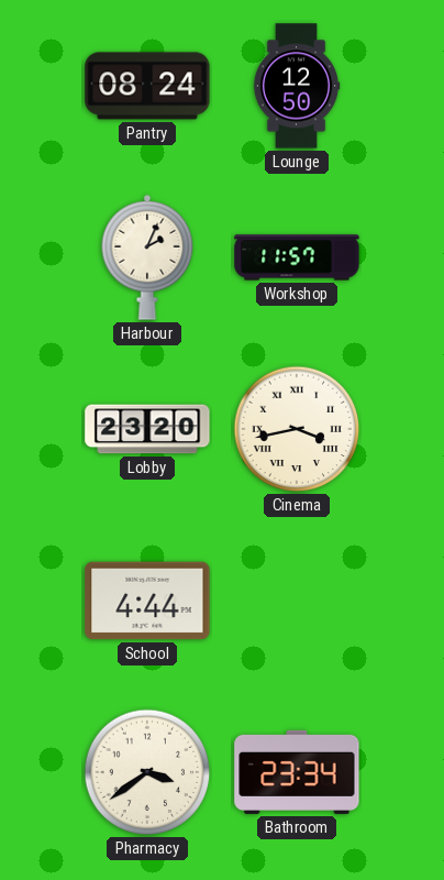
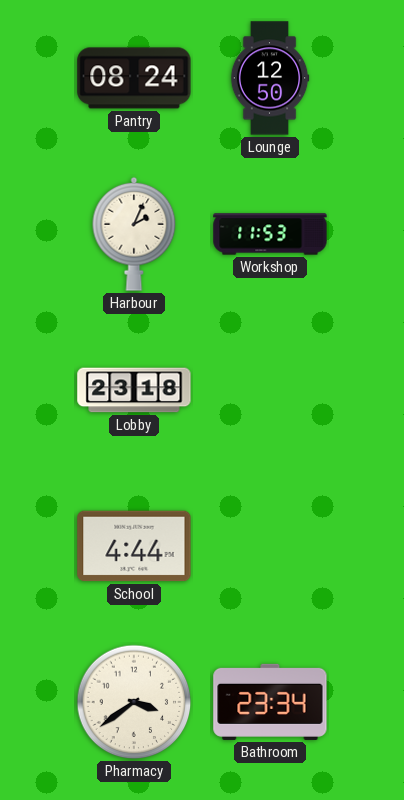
Workshop: 11:57 -> 11:53
Lobby: 23:20 -> 23:18
Cinema: 3:43 -> none
